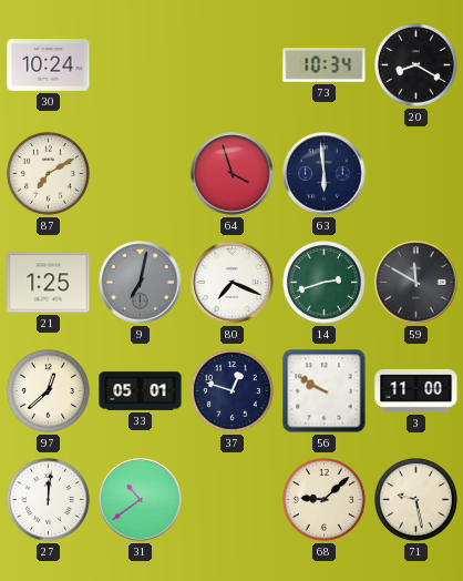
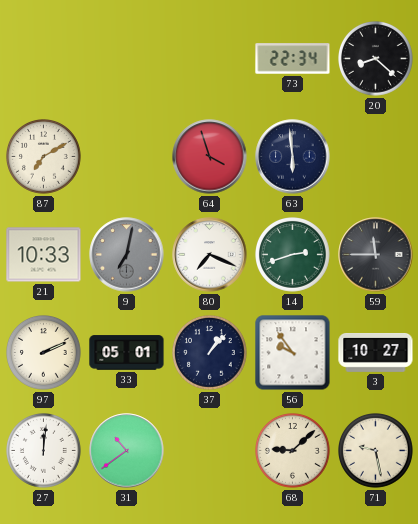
30: 10:24 -> none
73: 10:34 -> 22:34
20: 8:20 -> 8:22
21: 1:25 -> 10:33
59: 11:50 -> 11:45
97: 12:38 -> 2:11
37: 12:48 -> 1:07
56: 9:50 -> 9:54
3: 11:00 -> 10:27
